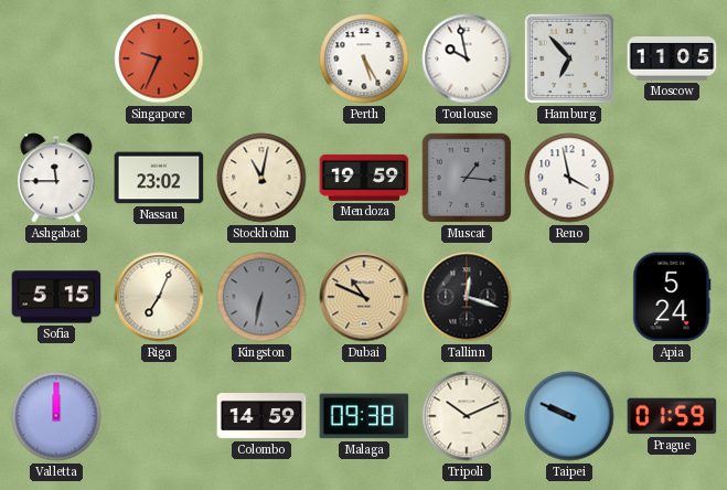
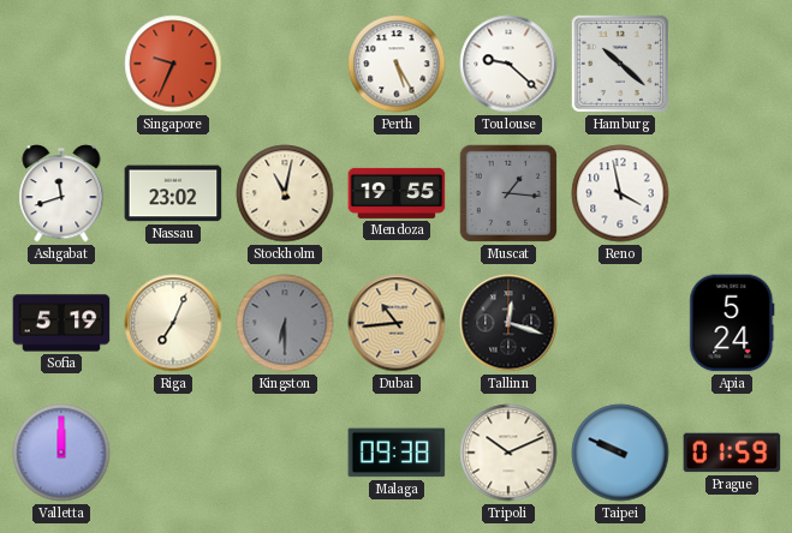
Toulouse: 9:58 -> 9:22
Hamburg: 6:53 -> 10:22
Moscow: 11:05 -> none
Ashgabat: 11:45 -> 11:42
Mendoza: 19:59 -> 19:55
Sofia: 5:15 -> 5:19
Kingston: 6:32 -> 6:30
Dubai: 10:49 -> 10:44
Colombo: 14:59 -> none
